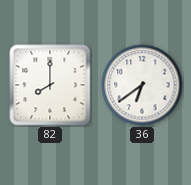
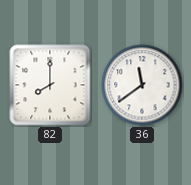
36: 6:39 -> 11:39
